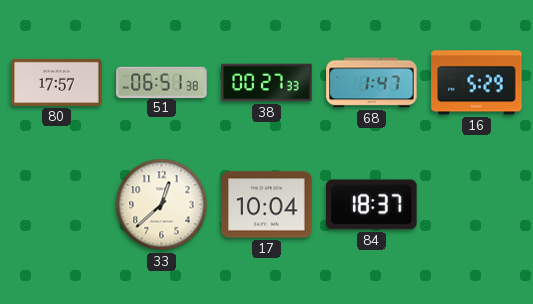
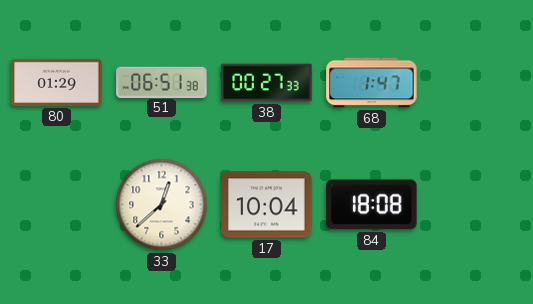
80: 17:57 -> 01:29
16: 5:29 -> none
84: 18:37 -> 18:08
